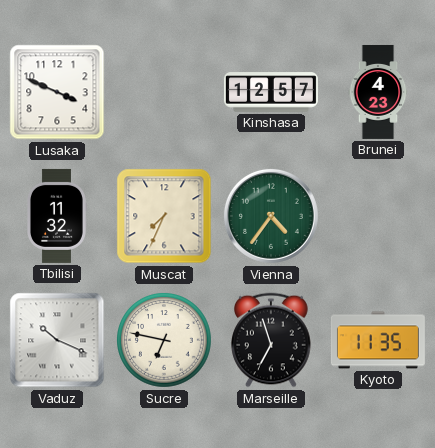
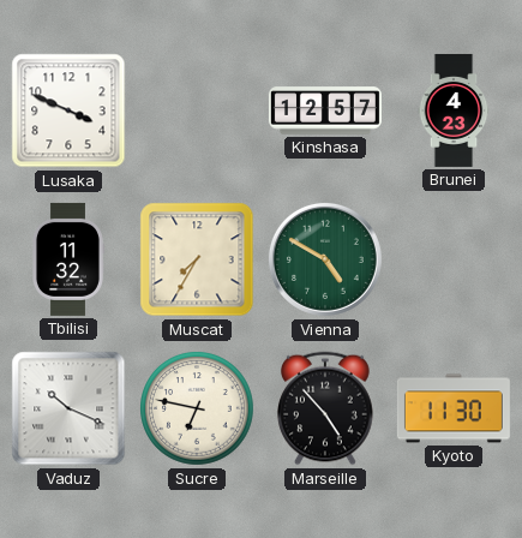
Muscat: 7:34 -> 7:35
Vienna: 4:36 -> 4:50
Marseille: 6:57 -> 4:53
Kyoto: 11:35 -> 11:30
